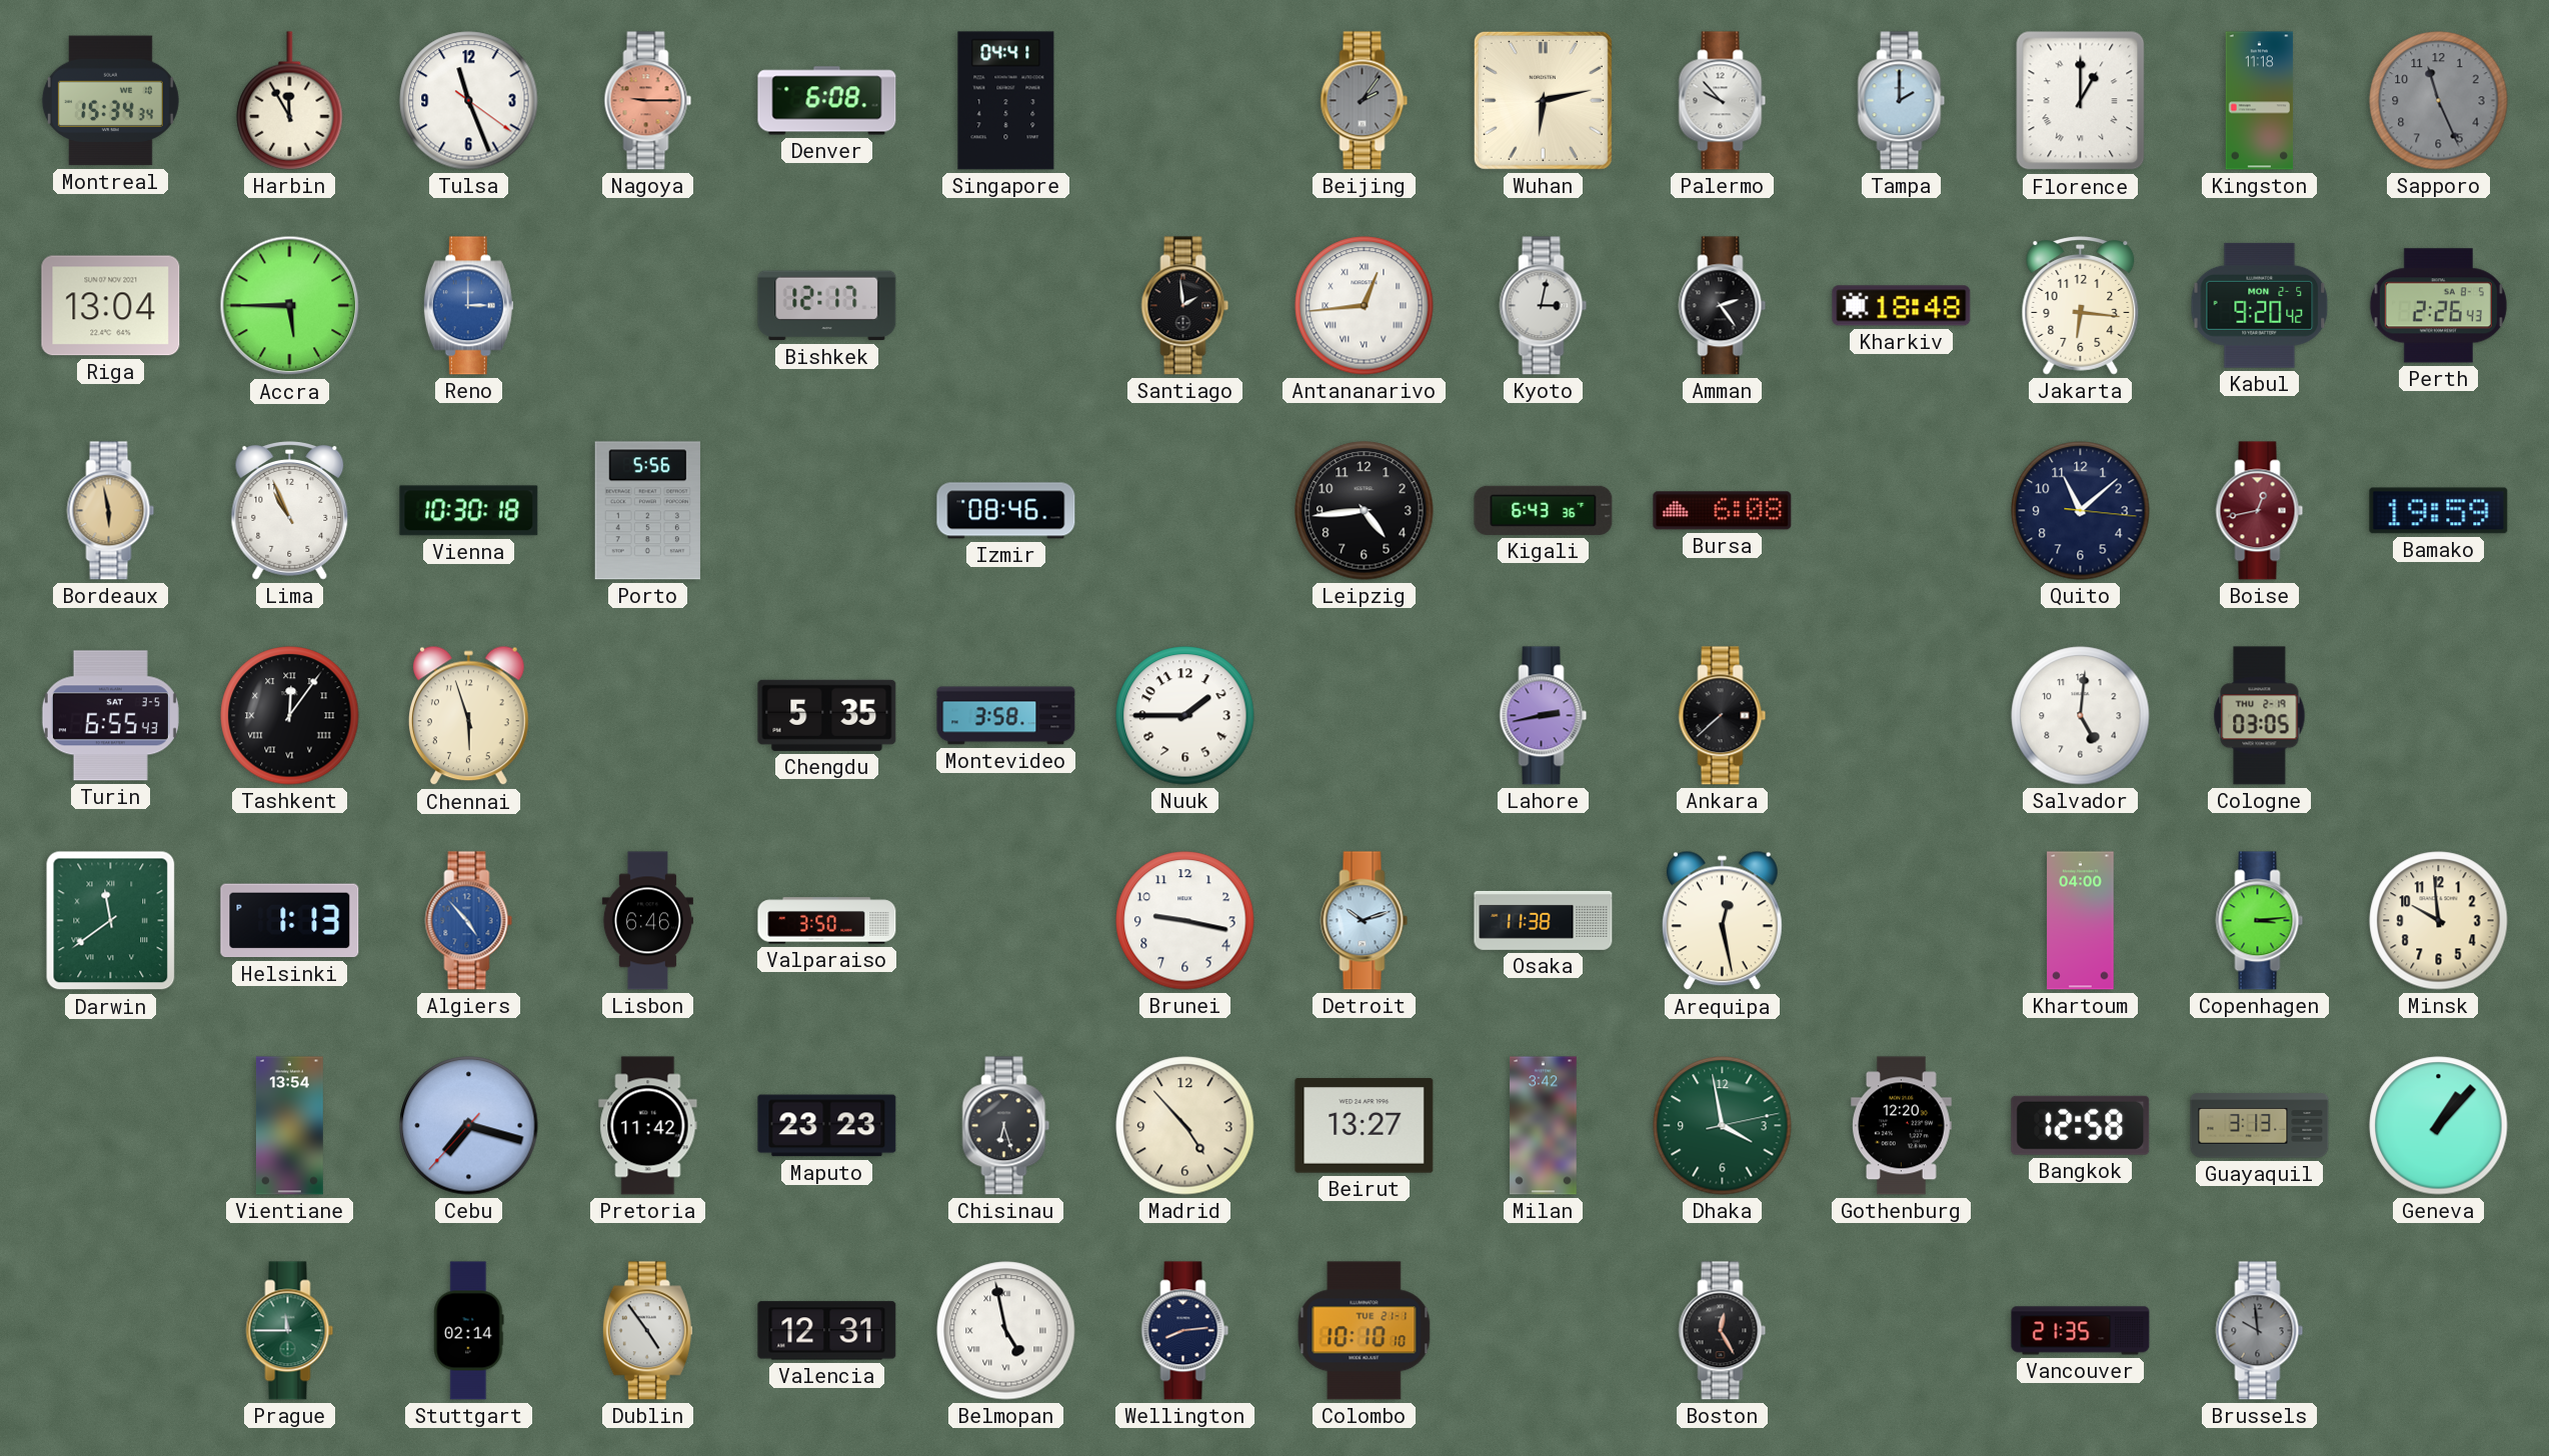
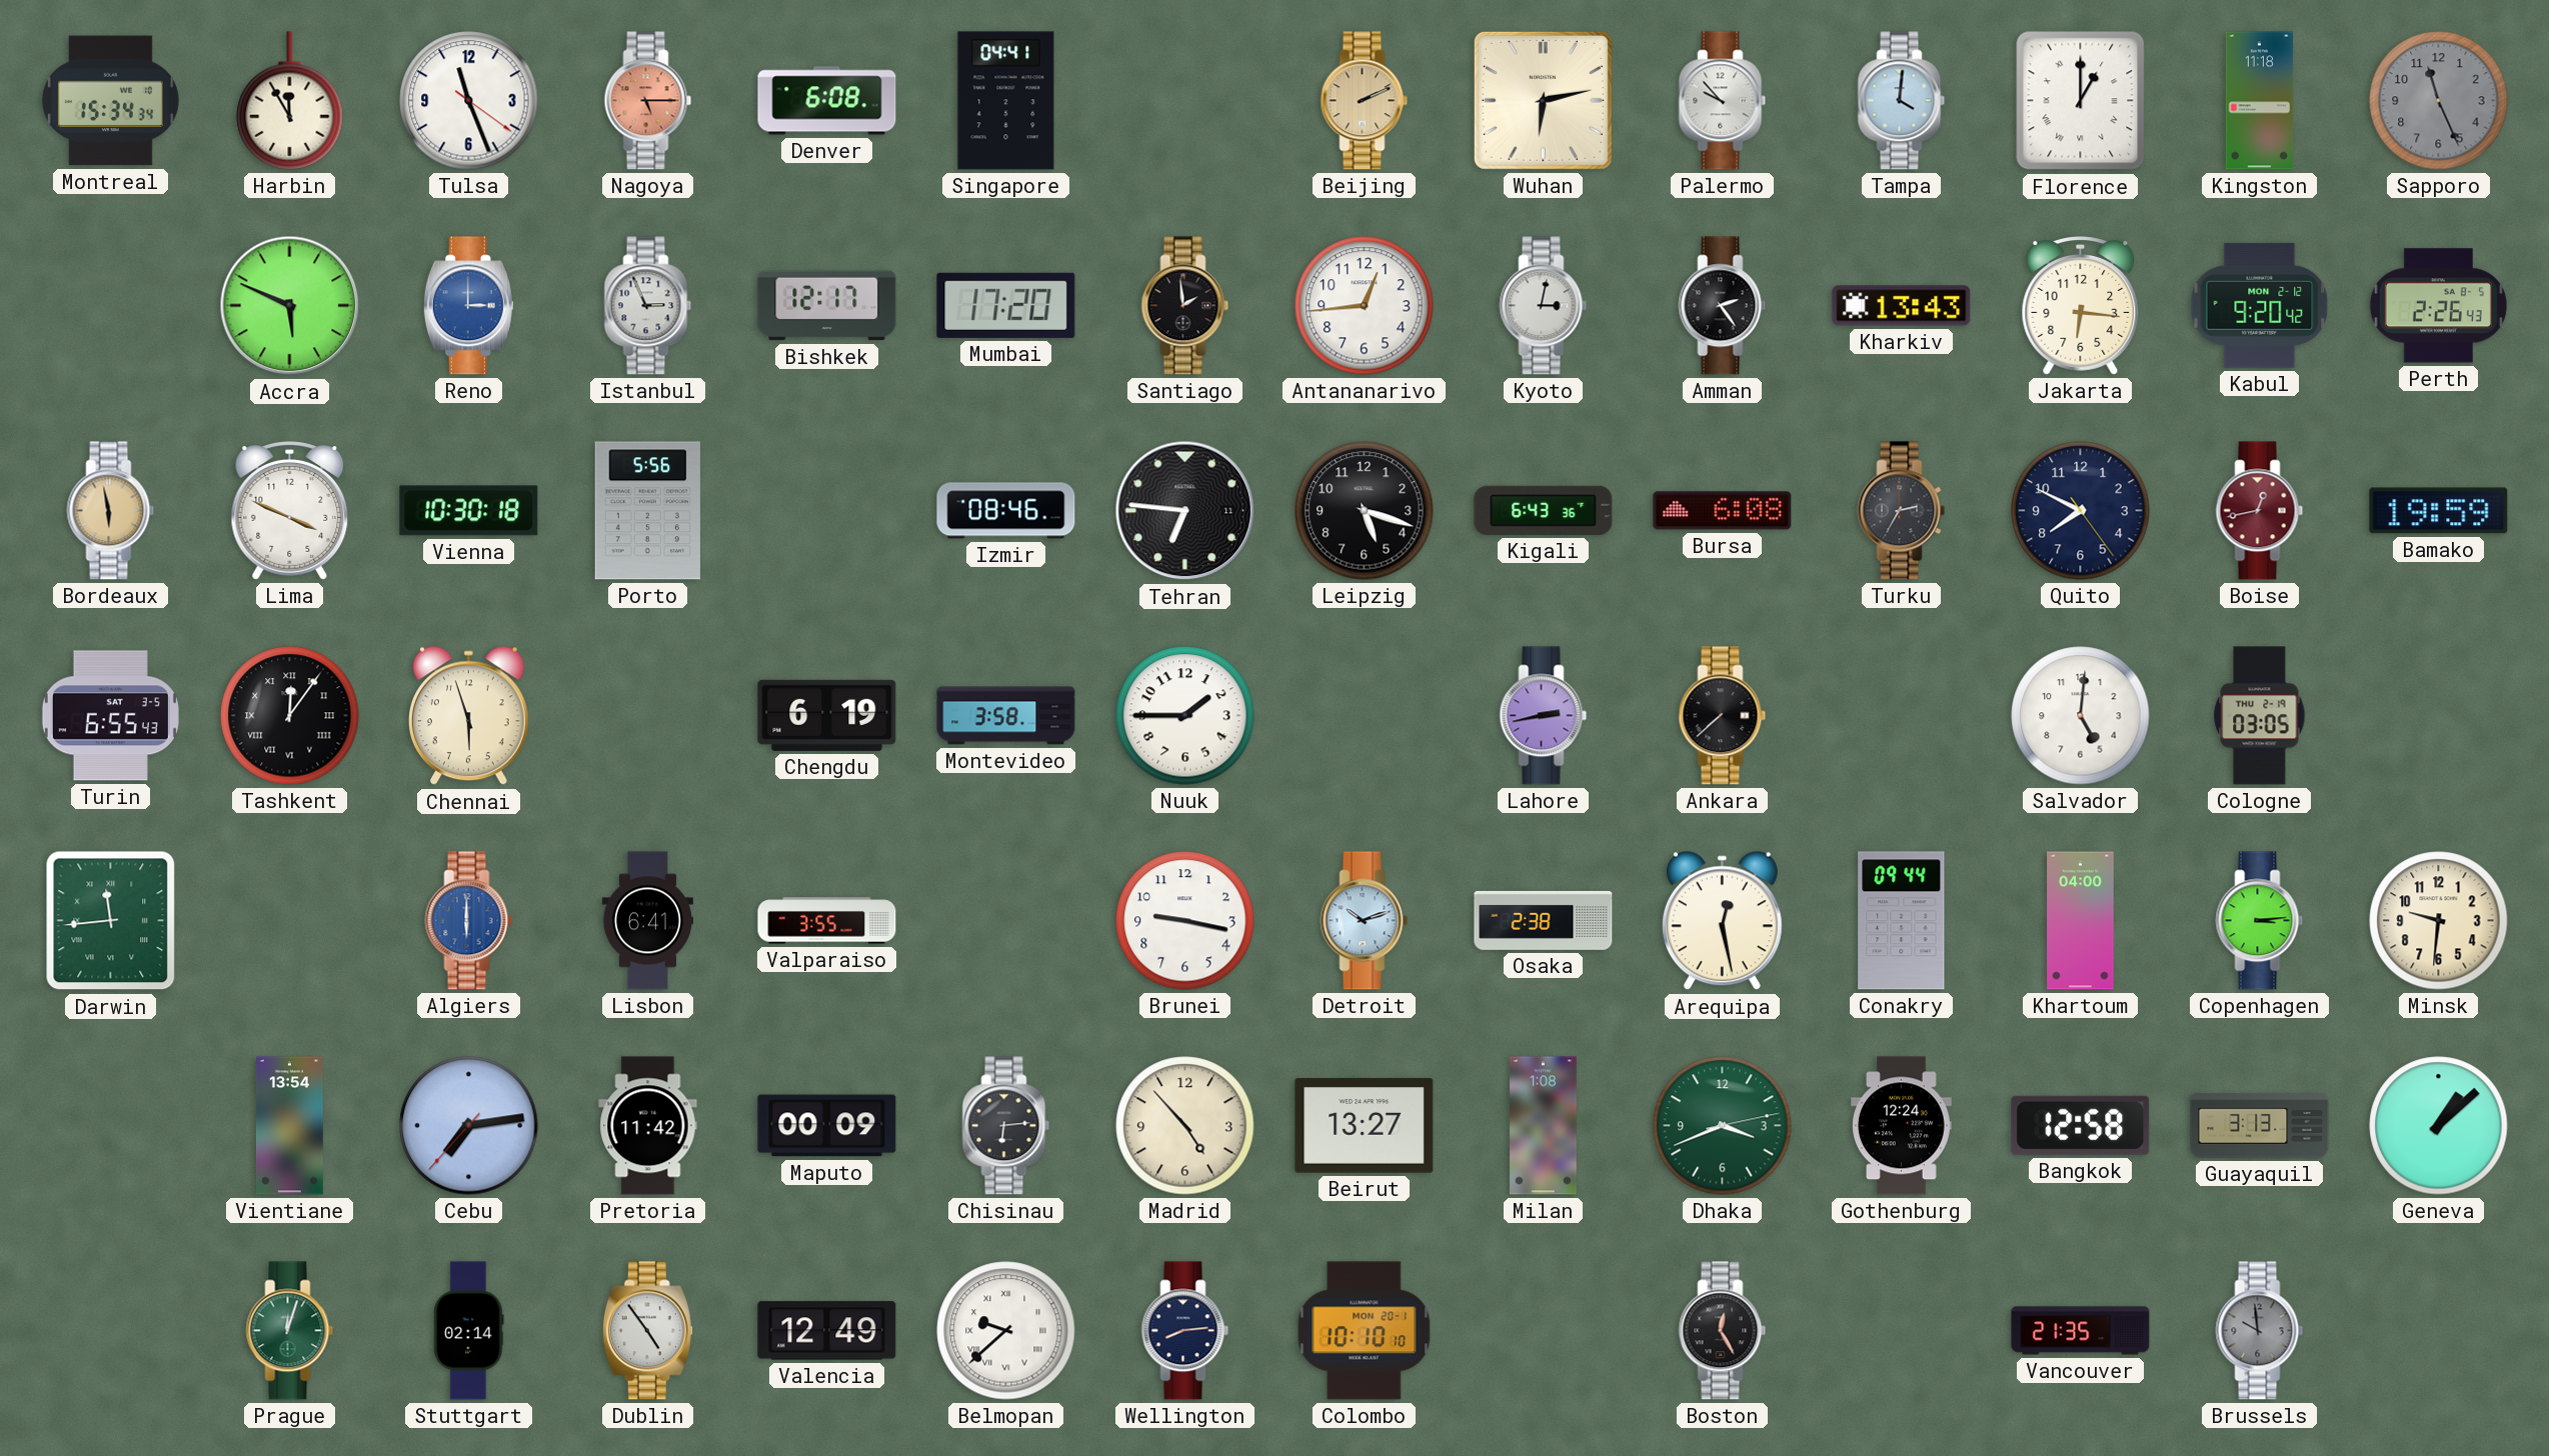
Nagoya: 9:15 -> 5:15
Beijing: 2:06 -> 2:11
Beijing dial: grey -> champagne
Tampa: 2:00 -> 4:01
Riga: 13:04 -> none
Accra: 5:45 -> 5:49
Istanbul: none -> 2:56
Mumbai: none -> 17:20
Antananarivo numerals: Roman -> Arabic
Kharkiv: 18:48 -> 13:43
Kabul date: MON 2-5 -> MON 2-12
Lima: 10:56 -> 3:49
Tehran: none -> 6:46
Leipzig: 4:44 -> 5:18
Turku: none -> 2:35
Quito: 11:08 -> 7:49
Chengdu: 5:35 -> 6:19
Darwin: 11:39 -> 11:44
Helsinki: 1:13 -> none
Algiers: 4:53 -> 6:00
Lisbon: 6:46 -> 6:41
Valparaiso: 3:50 -> 3:55
Osaka: 11:38 -> 2:38
Conakry: none -> 09:44
Minsk: 9:59 -> 9:31
Cebu: 7:17 -> 7:13
Maputo: 23:23 -> 00:09
Chisinau: 6:27 -> 6:14
Milan: 3:42 -> 1:08
Dhaka: 3:58 -> 3:41
Gothenburg: 12:20 -> 12:24
Geneva: 1:07 -> 1:08
Prague: 11:45 -> 12:03
Valencia: 12:31 -> 12:49
Belmopan: 4:58 -> 9:38
Colombo date: TUE 21-1 -> MON 20-1
